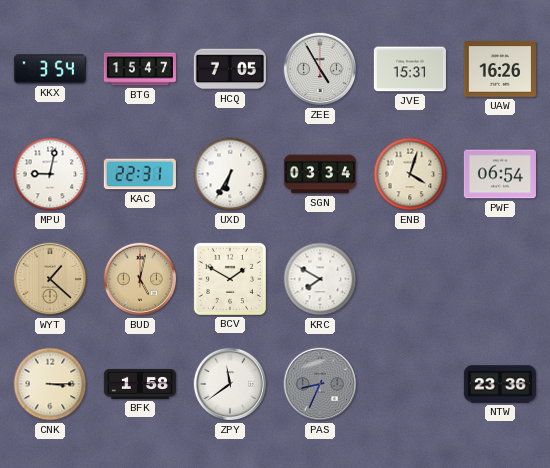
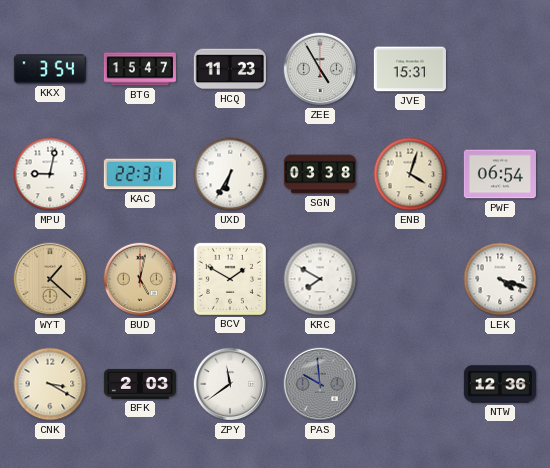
HCQ: 7:05 -> 11:23
UAW: 16:26 -> none
SGN: 03:34 -> 03:38
LEK: none -> 4:18
CNK: 3:15 -> 3:20
BFK: 1:58 -> 2:03
PAS: 8:34 -> 9:59
NTW: 23:36 -> 12:36
